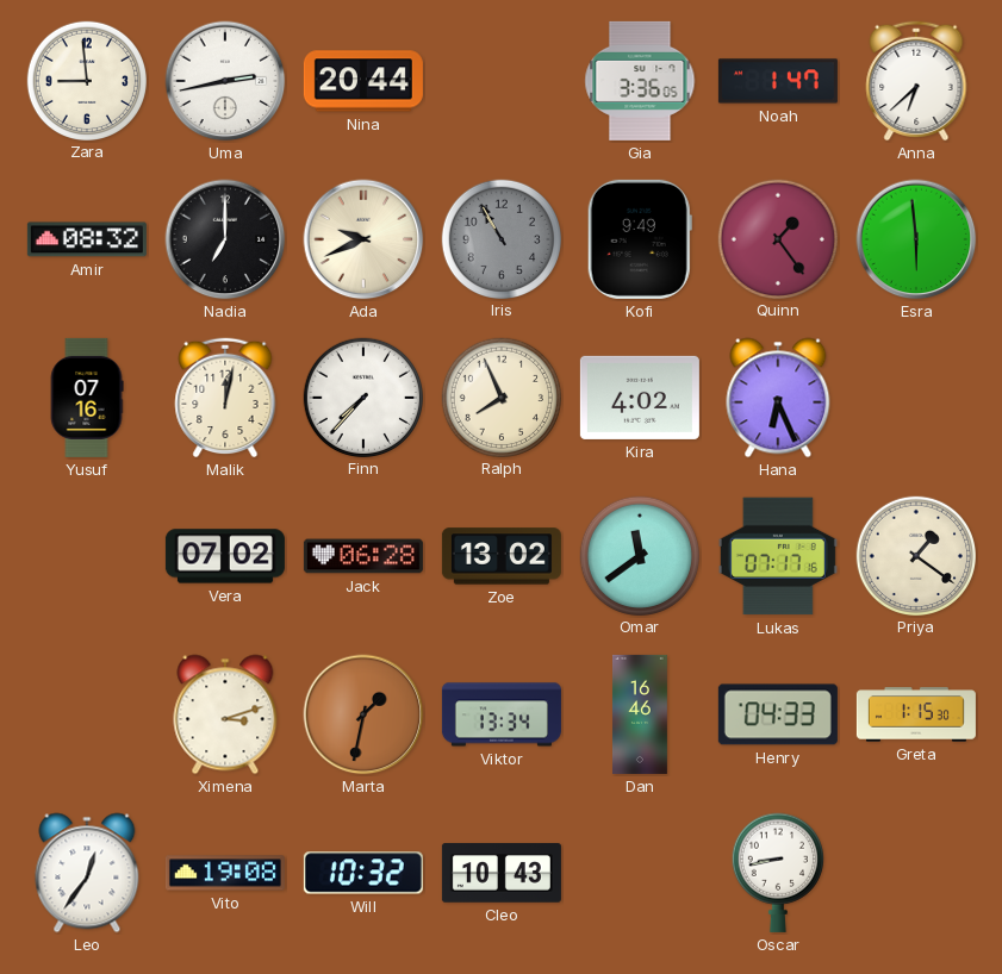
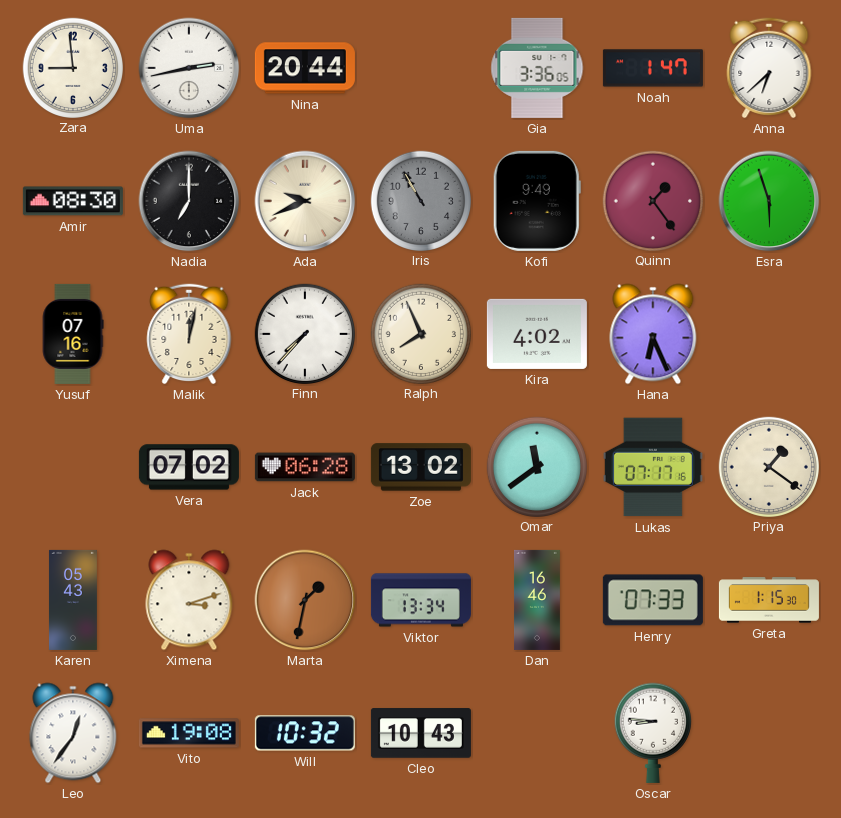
Amir: 08:32 -> 08:30
Esra: 5:59 -> 5:57
Karen: none -> 05:43
Henry: 04:33 -> 07:33
Oscar: 8:43 -> 8:46
